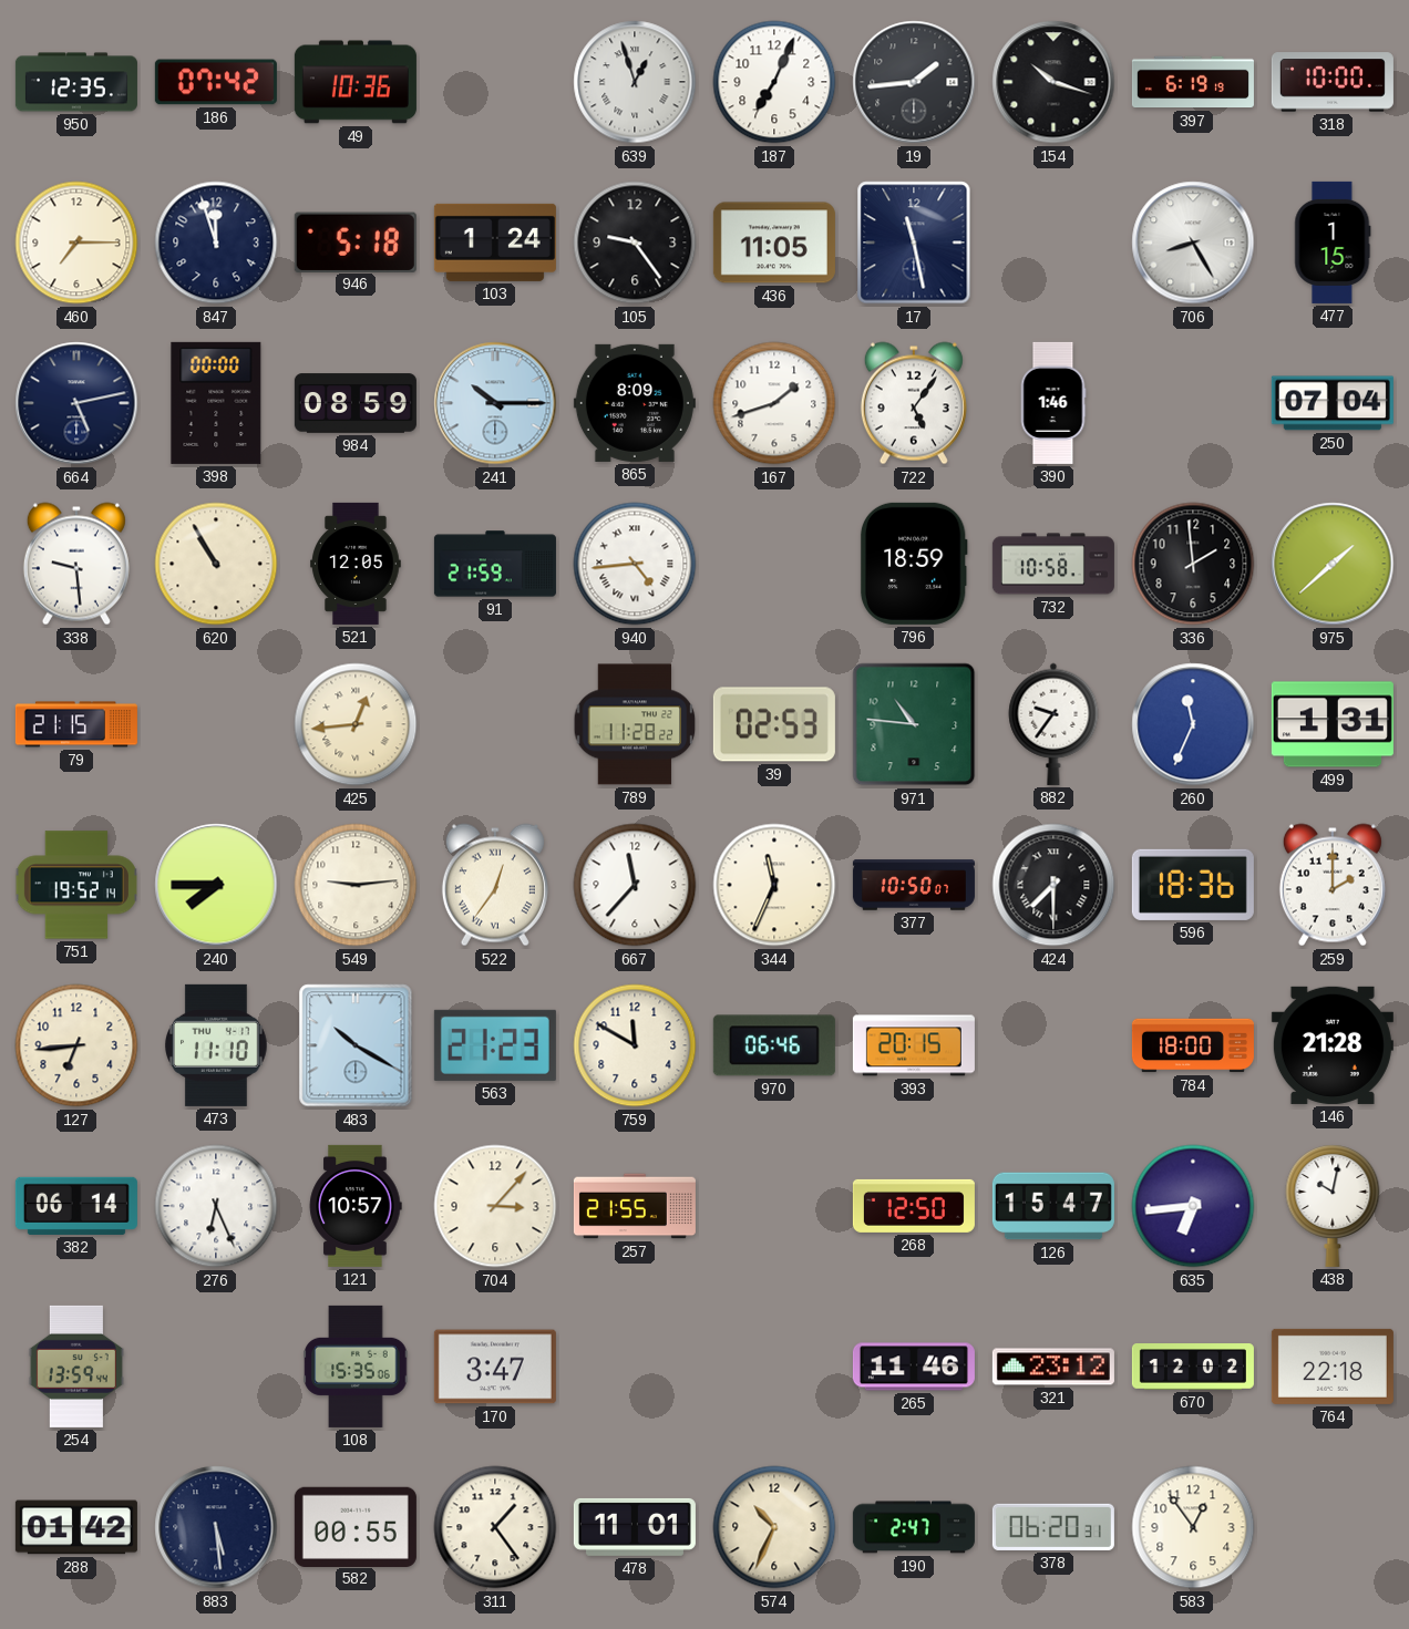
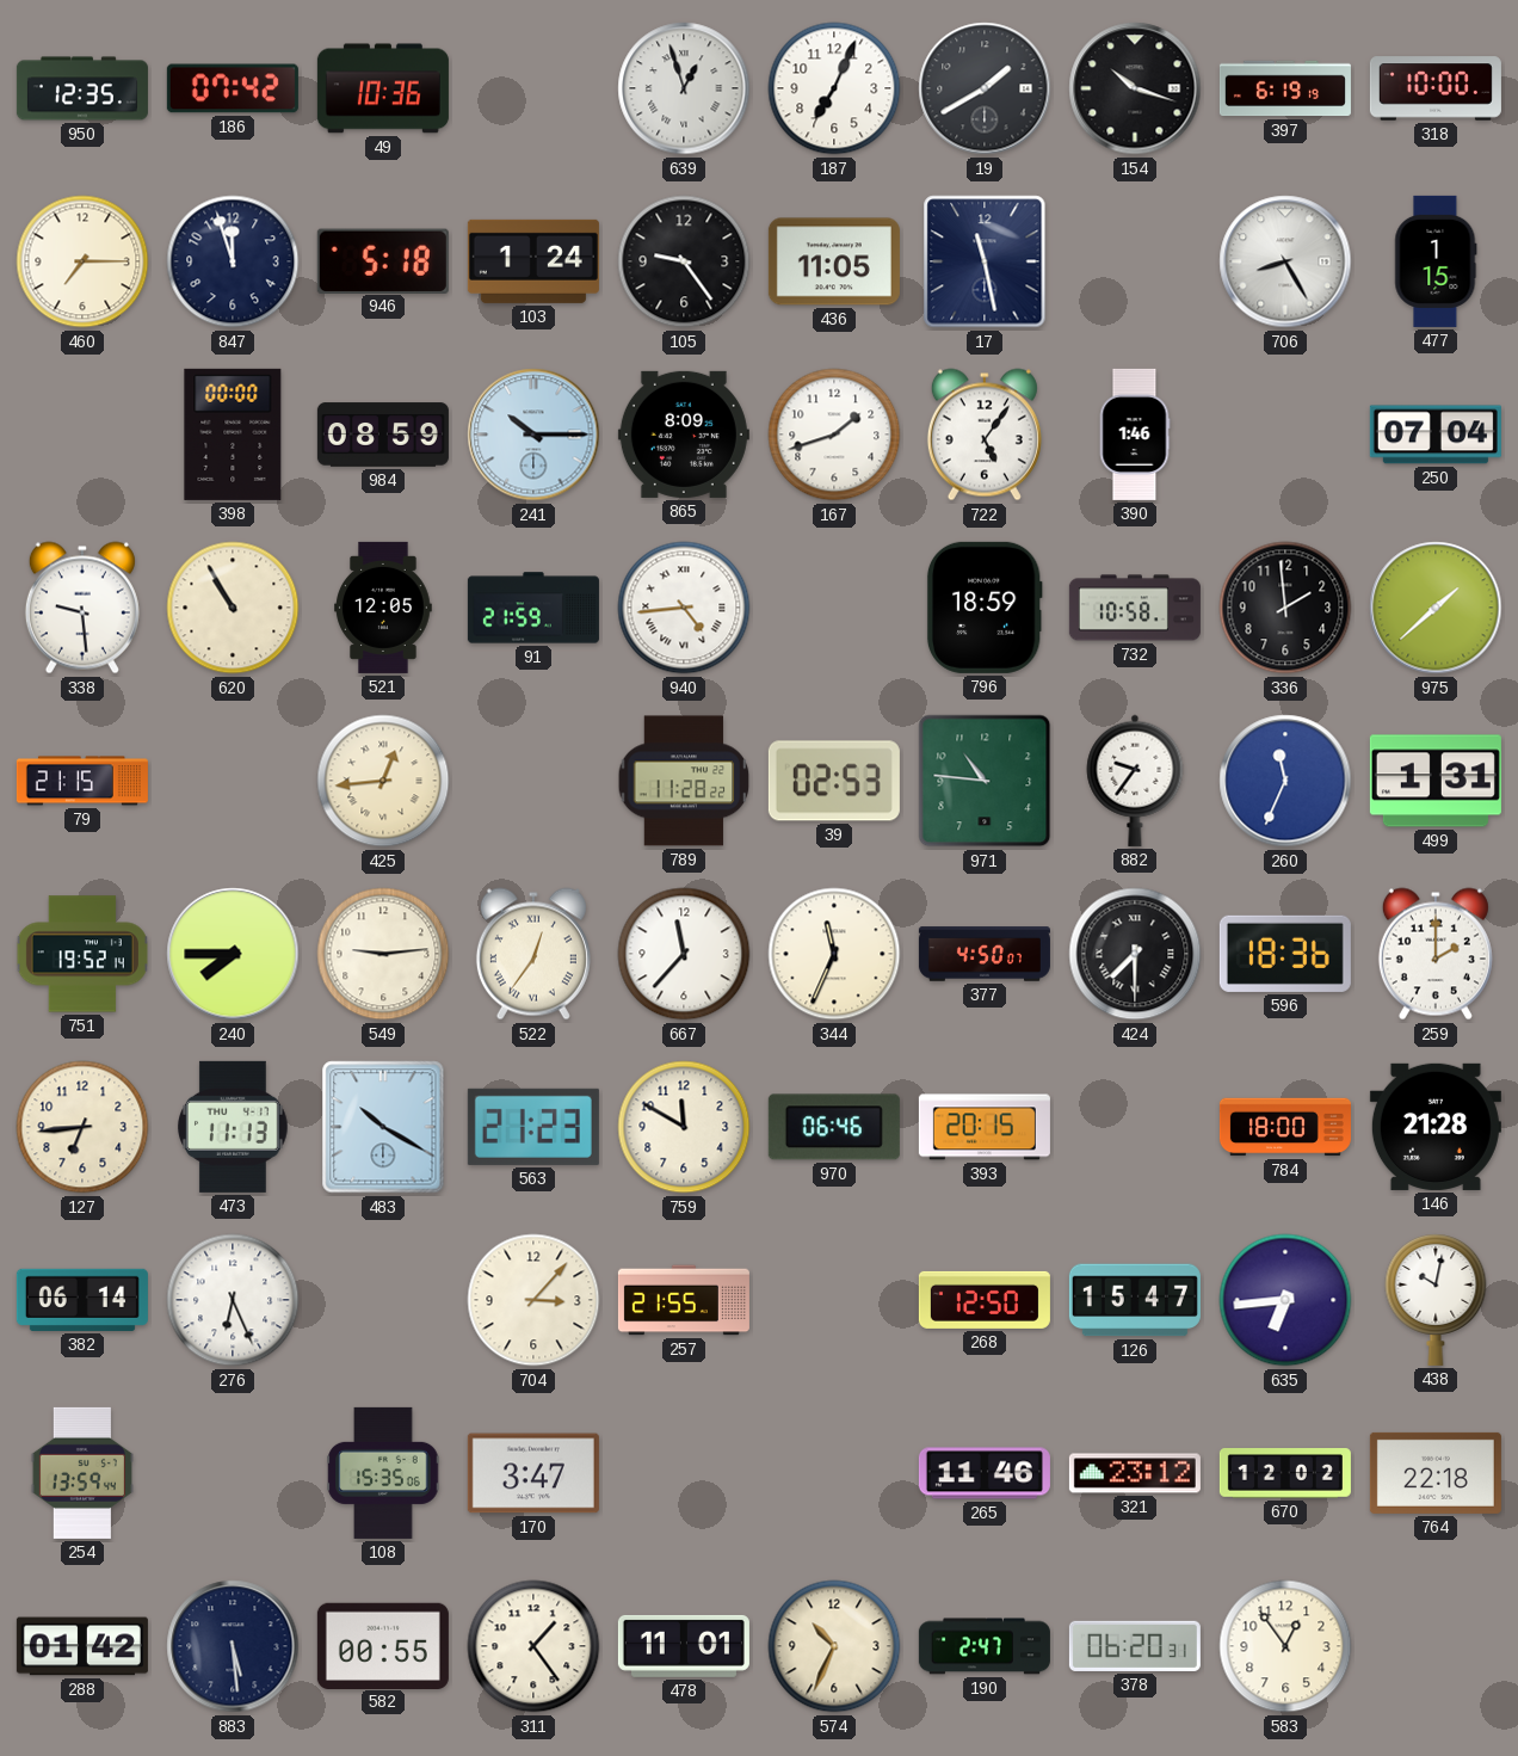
19: 1:44 -> 1:40
664: 5:13 -> none
377: 10:50 -> 4:50
473: 11:10 -> 11:13
121: 10:57 -> none
